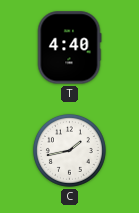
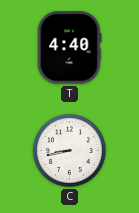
C: 1:43 -> 8:43
